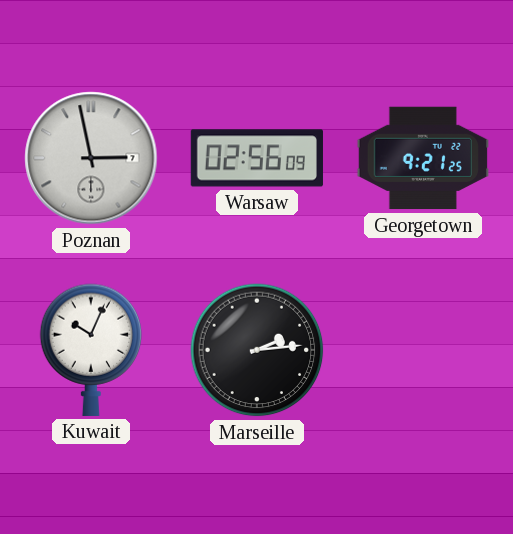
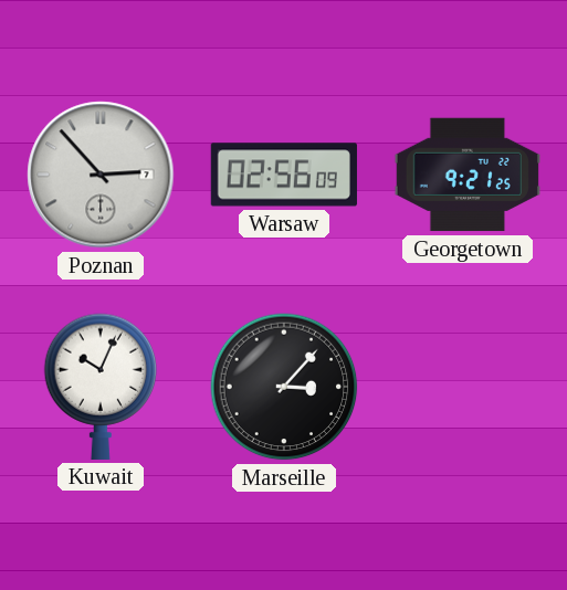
Poznan: 2:58 -> 2:53
Marseille: 2:14 -> 3:07
